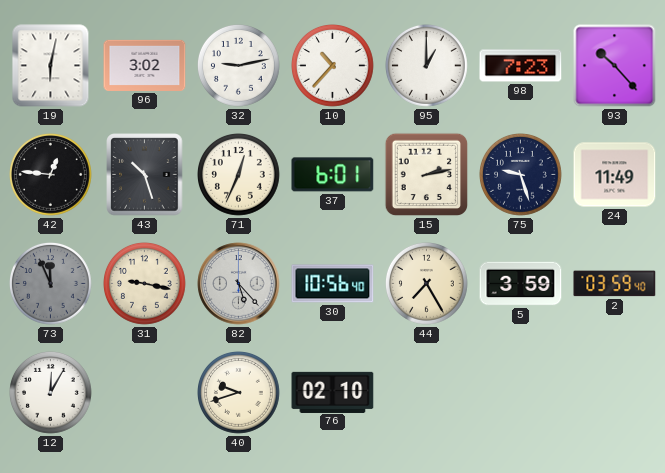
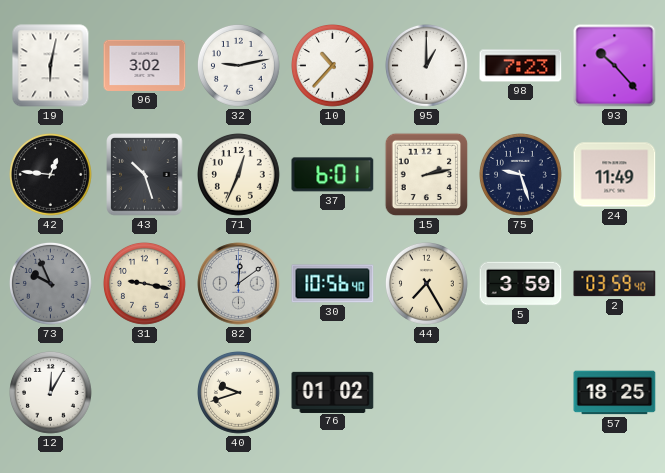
73: 11:56 -> 9:56
82: 5:23 -> 12:09
76: 02:10 -> 01:02
57: none -> 18:25
